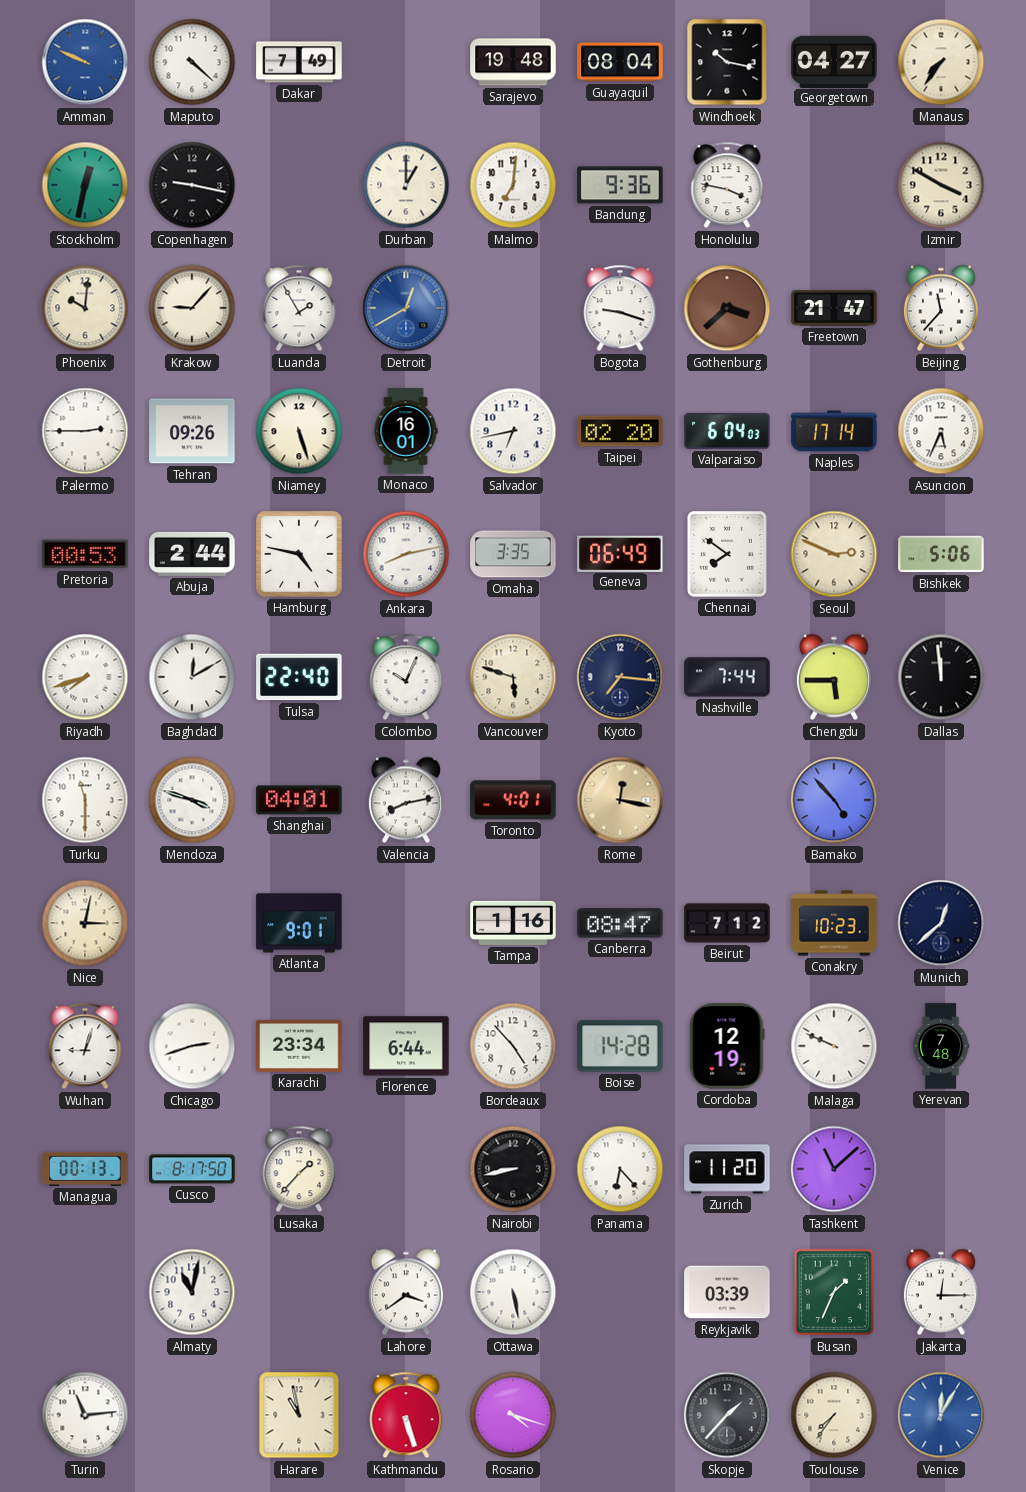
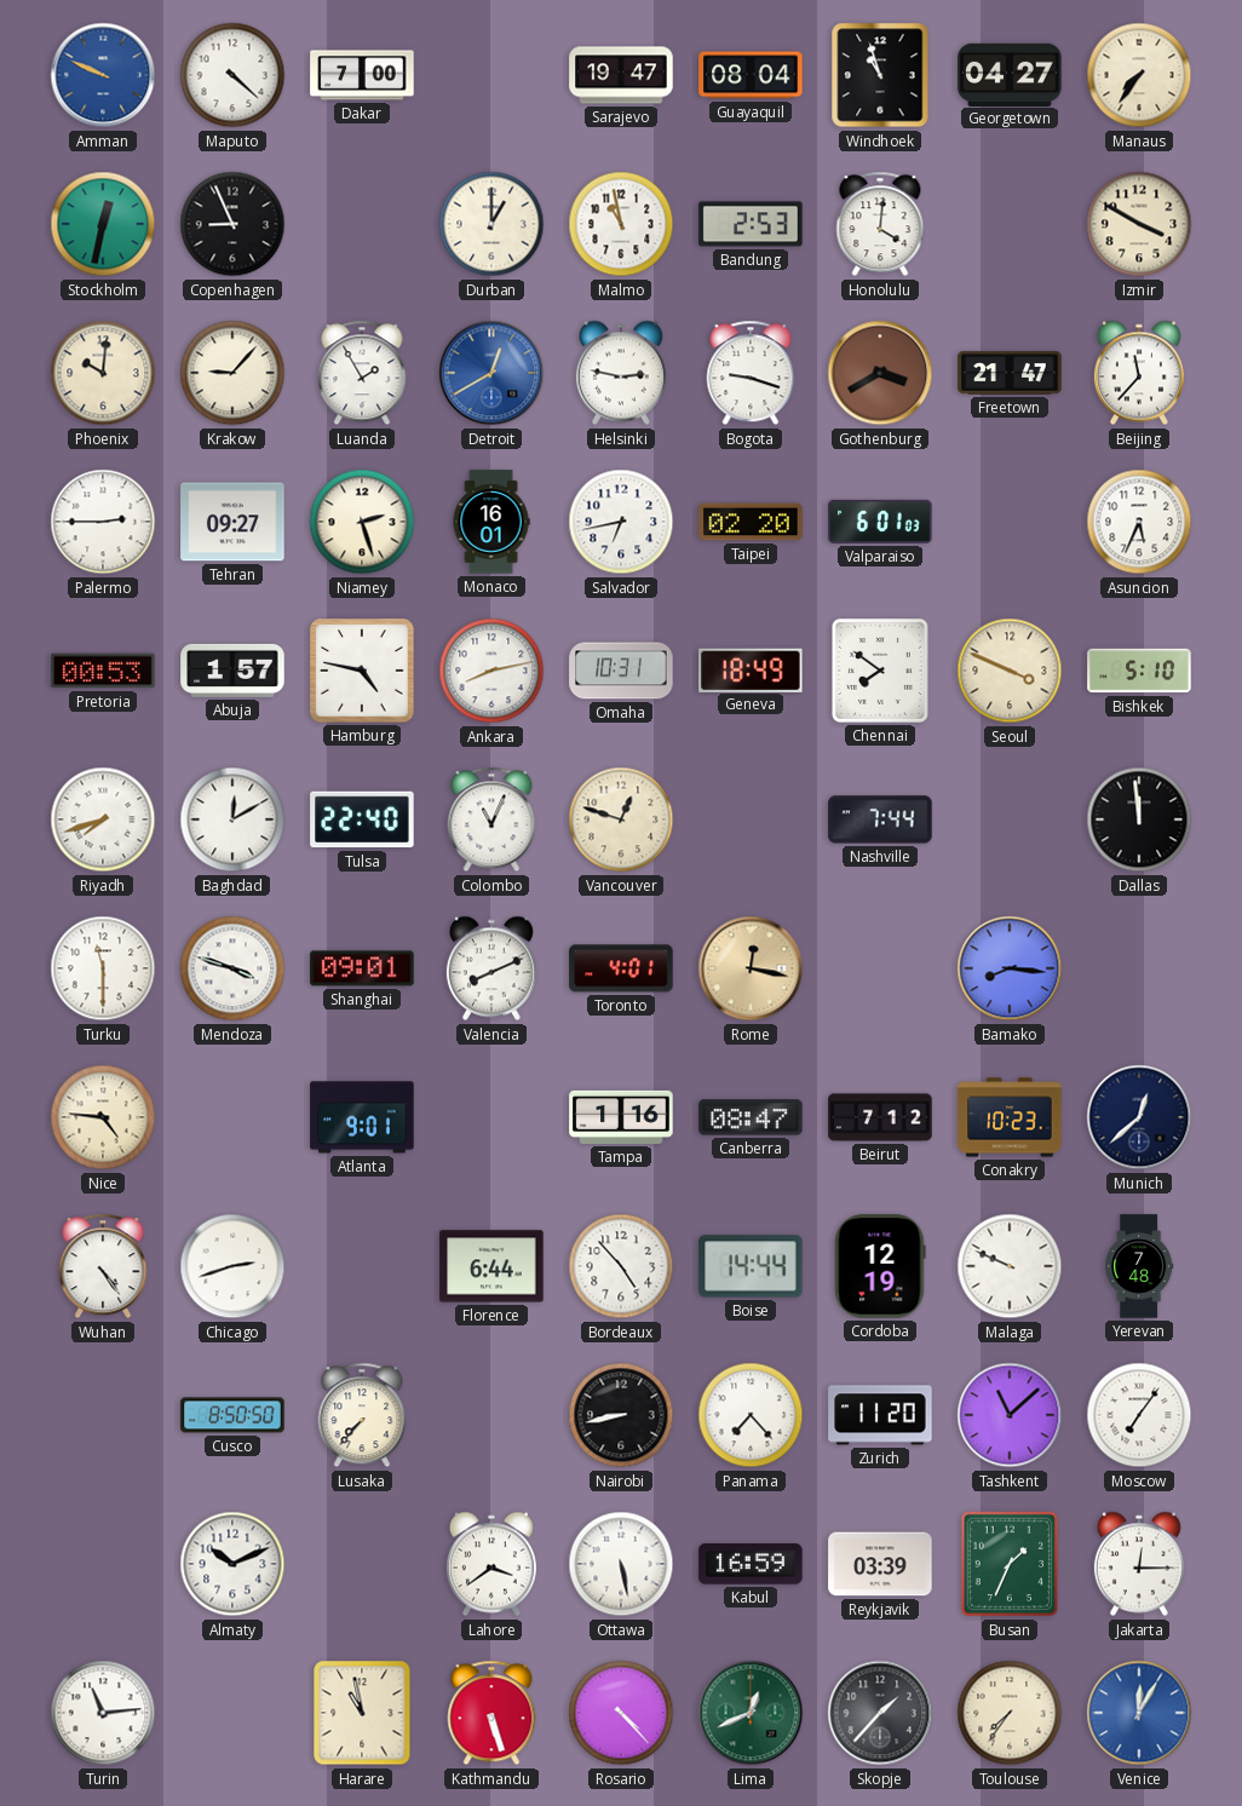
Dakar: 7:49 -> 7:00
Sarajevo: 19:48 -> 19:47
Windhoek: 10:17 -> 10:57
Copenhagen: 9:17 -> 8:56
Malmo: 7:01 -> 10:58
Bandung: 9:36 -> 2:53
Honolulu: 3:47 -> 4:01
Helsinki: none -> 2:47
Gothenburg: 3:38 -> 3:40
Tehran: 09:26 -> 09:27
Niamey: 5:27 -> 2:27
Valparaiso: 6:04 -> 6:01
Naples: 17:14 -> none
Abuja: 2:44 -> 1:57
Omaha: 3:35 -> 10:31
Geneva: 06:49 -> 18:49
Seoul: 2:49 -> 3:49
Bishkek: 5:06 -> 5:10
Colombo: 10:04 -> 11:04
Vancouver: 5:48 -> 12:48
Kyoto: 7:16 -> none
Chengdu: 5:45 -> none
Shanghai: 04:01 -> 09:01
Valencia: 8:13 -> 8:11
Bamako: 4:53 -> 8:16
Nice: 3:02 -> 4:46
Wuhan: 9:03 -> 4:24
Karachi: 23:34 -> none
Boise: 14:28 -> 14:44
Managua: 00:13 -> none
Cusco: 8:17 -> 8:50
Lusaka: 1:37 -> 7:37
Panama: 6:23 -> 7:23
Moscow: none -> 7:06
Almaty: 11:02 -> 10:11
Kabul: none -> 16:59
Rosario: 4:18 -> 4:23
Lima: none -> 12:41
